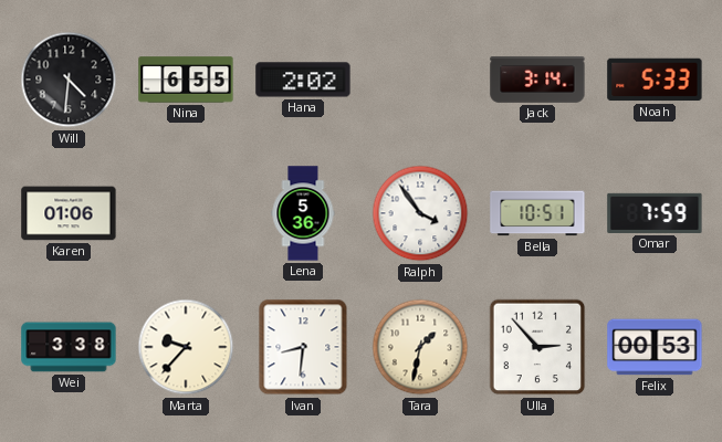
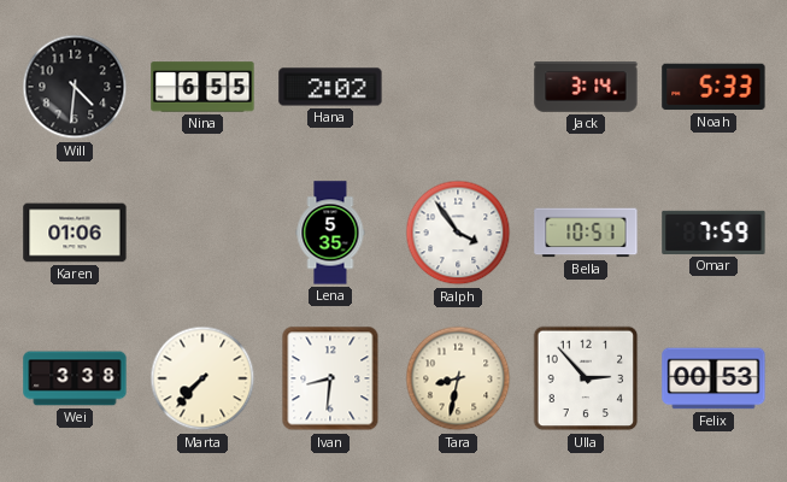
Lena: 5:36 -> 5:35
Marta: 9:37 -> 7:37
Tara: 1:32 -> 8:32
